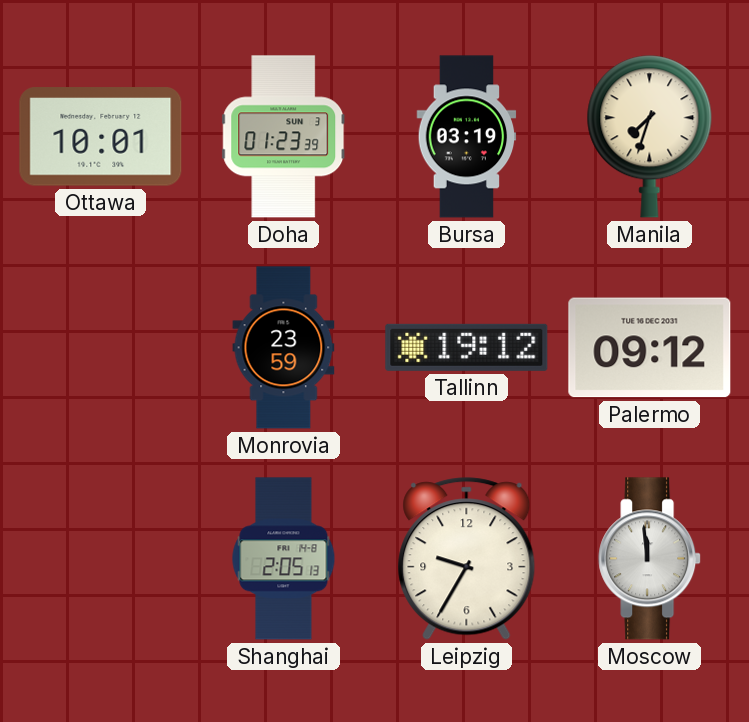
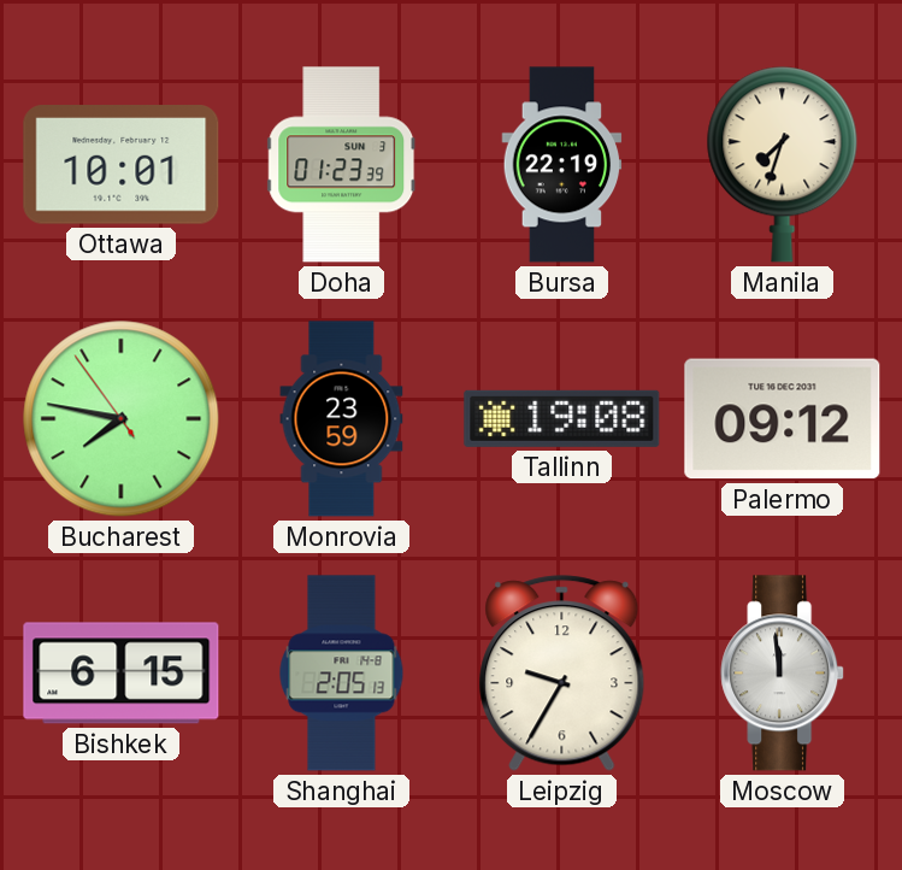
Bursa: 03:19 -> 22:19
Bucharest: none -> 7:46
Tallinn: 19:12 -> 19:08
Bishkek: none -> 6:15
